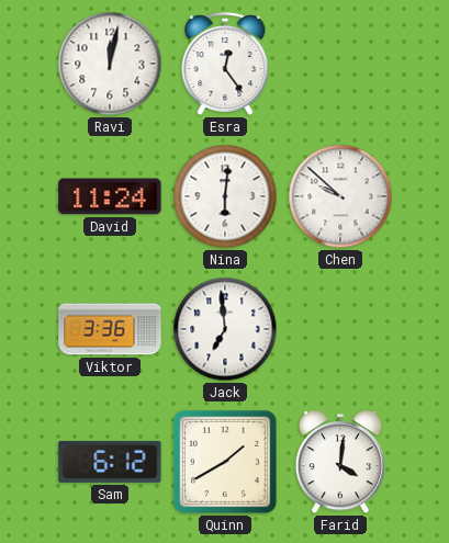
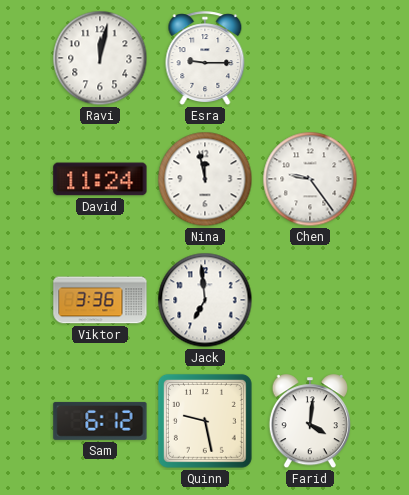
Esra: 12:24 -> 9:15
Nina: 6:01 -> 11:58
Chen: 9:52 -> 9:24
Quinn: 1:40 -> 9:28
